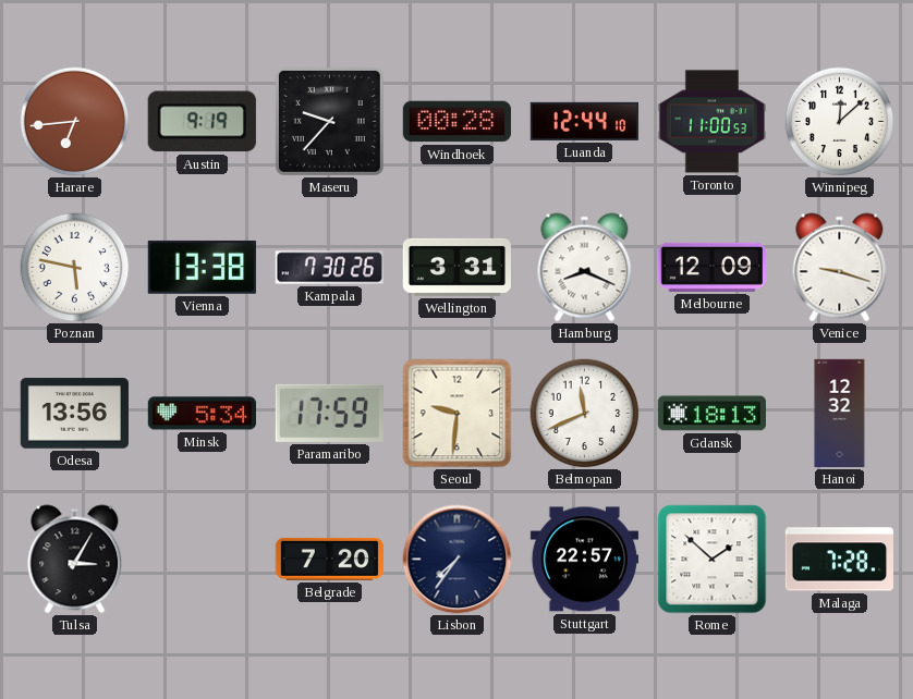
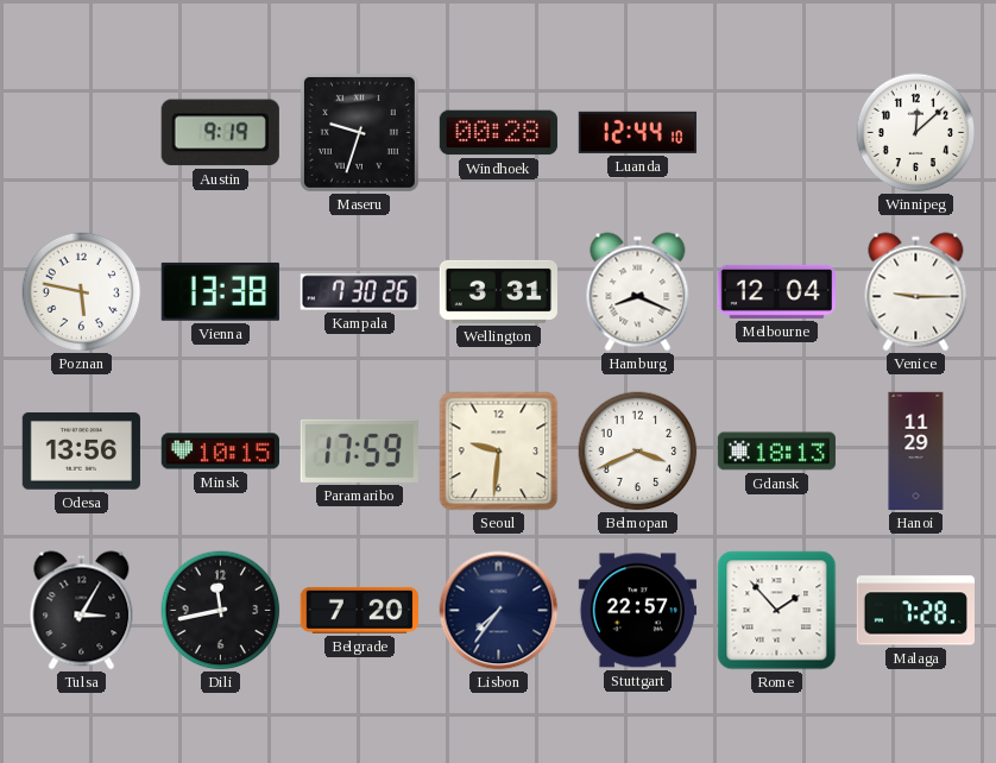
Harare: 6:44 -> none
Maseru: 9:37 -> 9:33
Toronto: 11:00 -> none
Melbourne: 12:09 -> 12:04
Venice: 9:18 -> 9:15
Minsk: 5:34 -> 10:15
Belmopan: 11:41 -> 3:41
Hanoi: 12:32 -> 11:29
Dili: none -> 11:43
Rome: 1:52 -> 1:53
